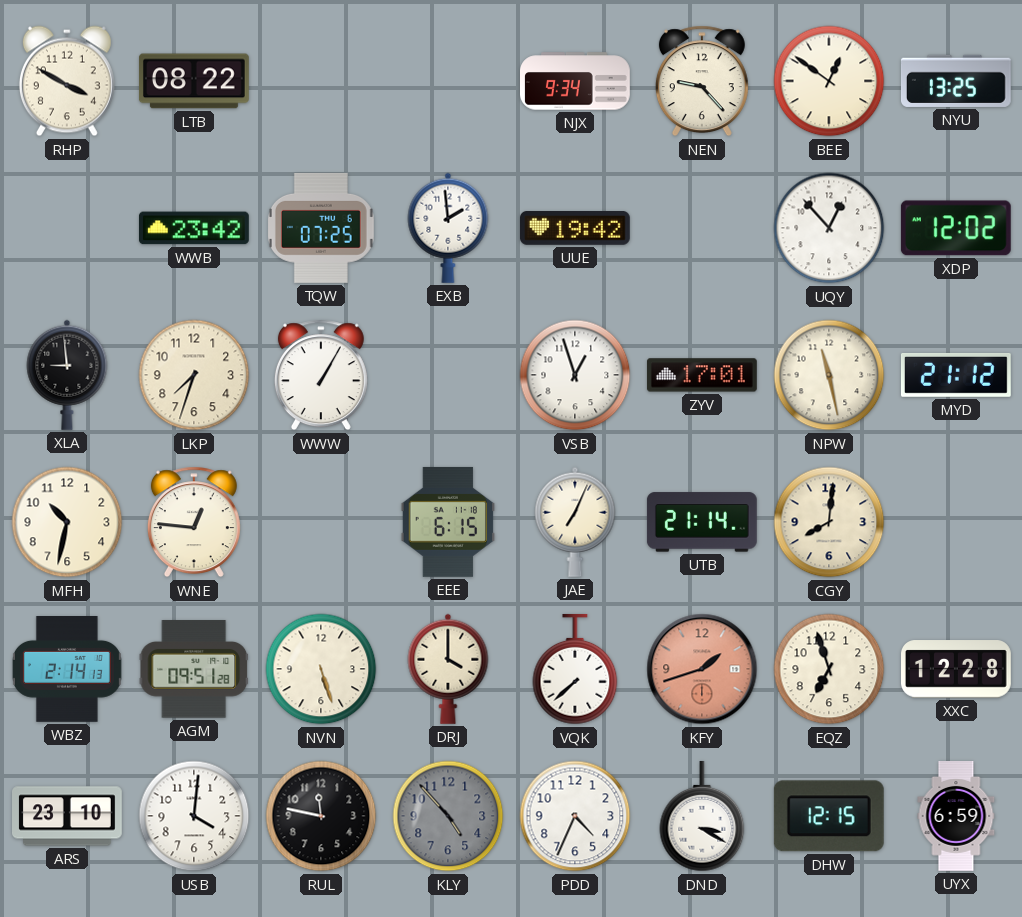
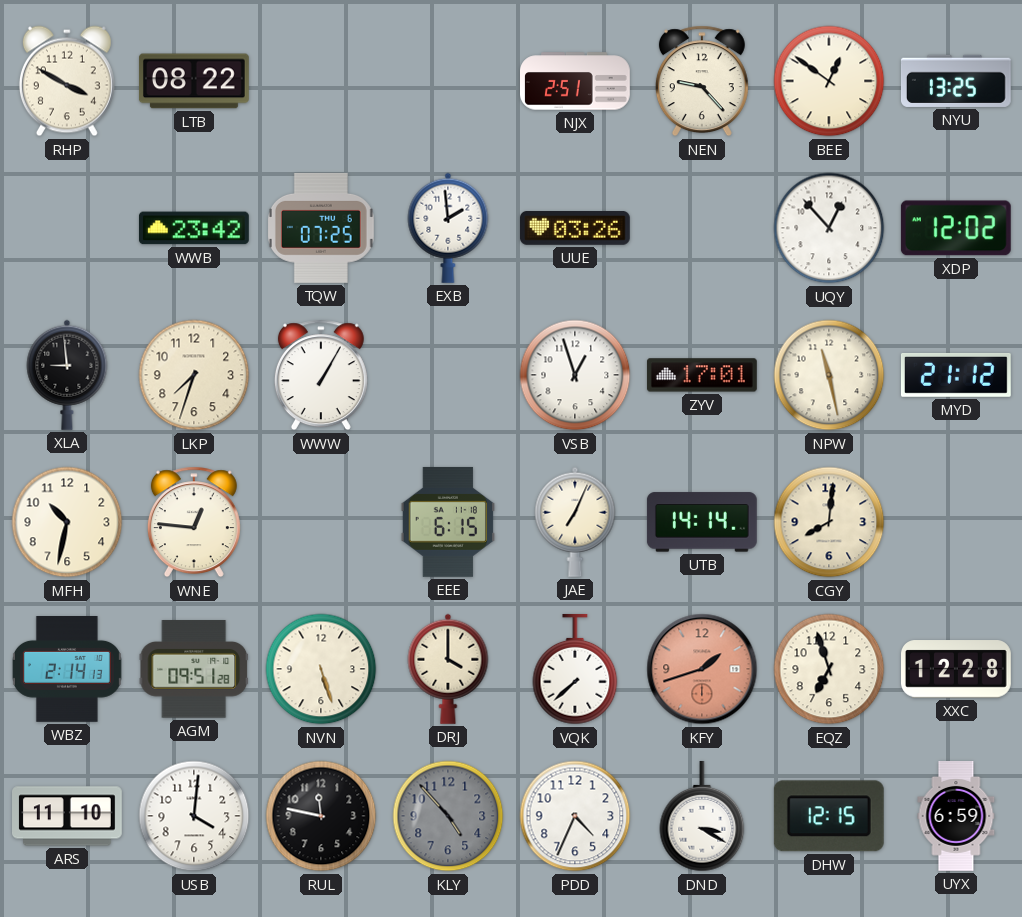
NJX: 9:34 -> 2:51
UUE: 19:42 -> 03:26
UTB: 21:14 -> 14:14
ARS: 23:10 -> 11:10
